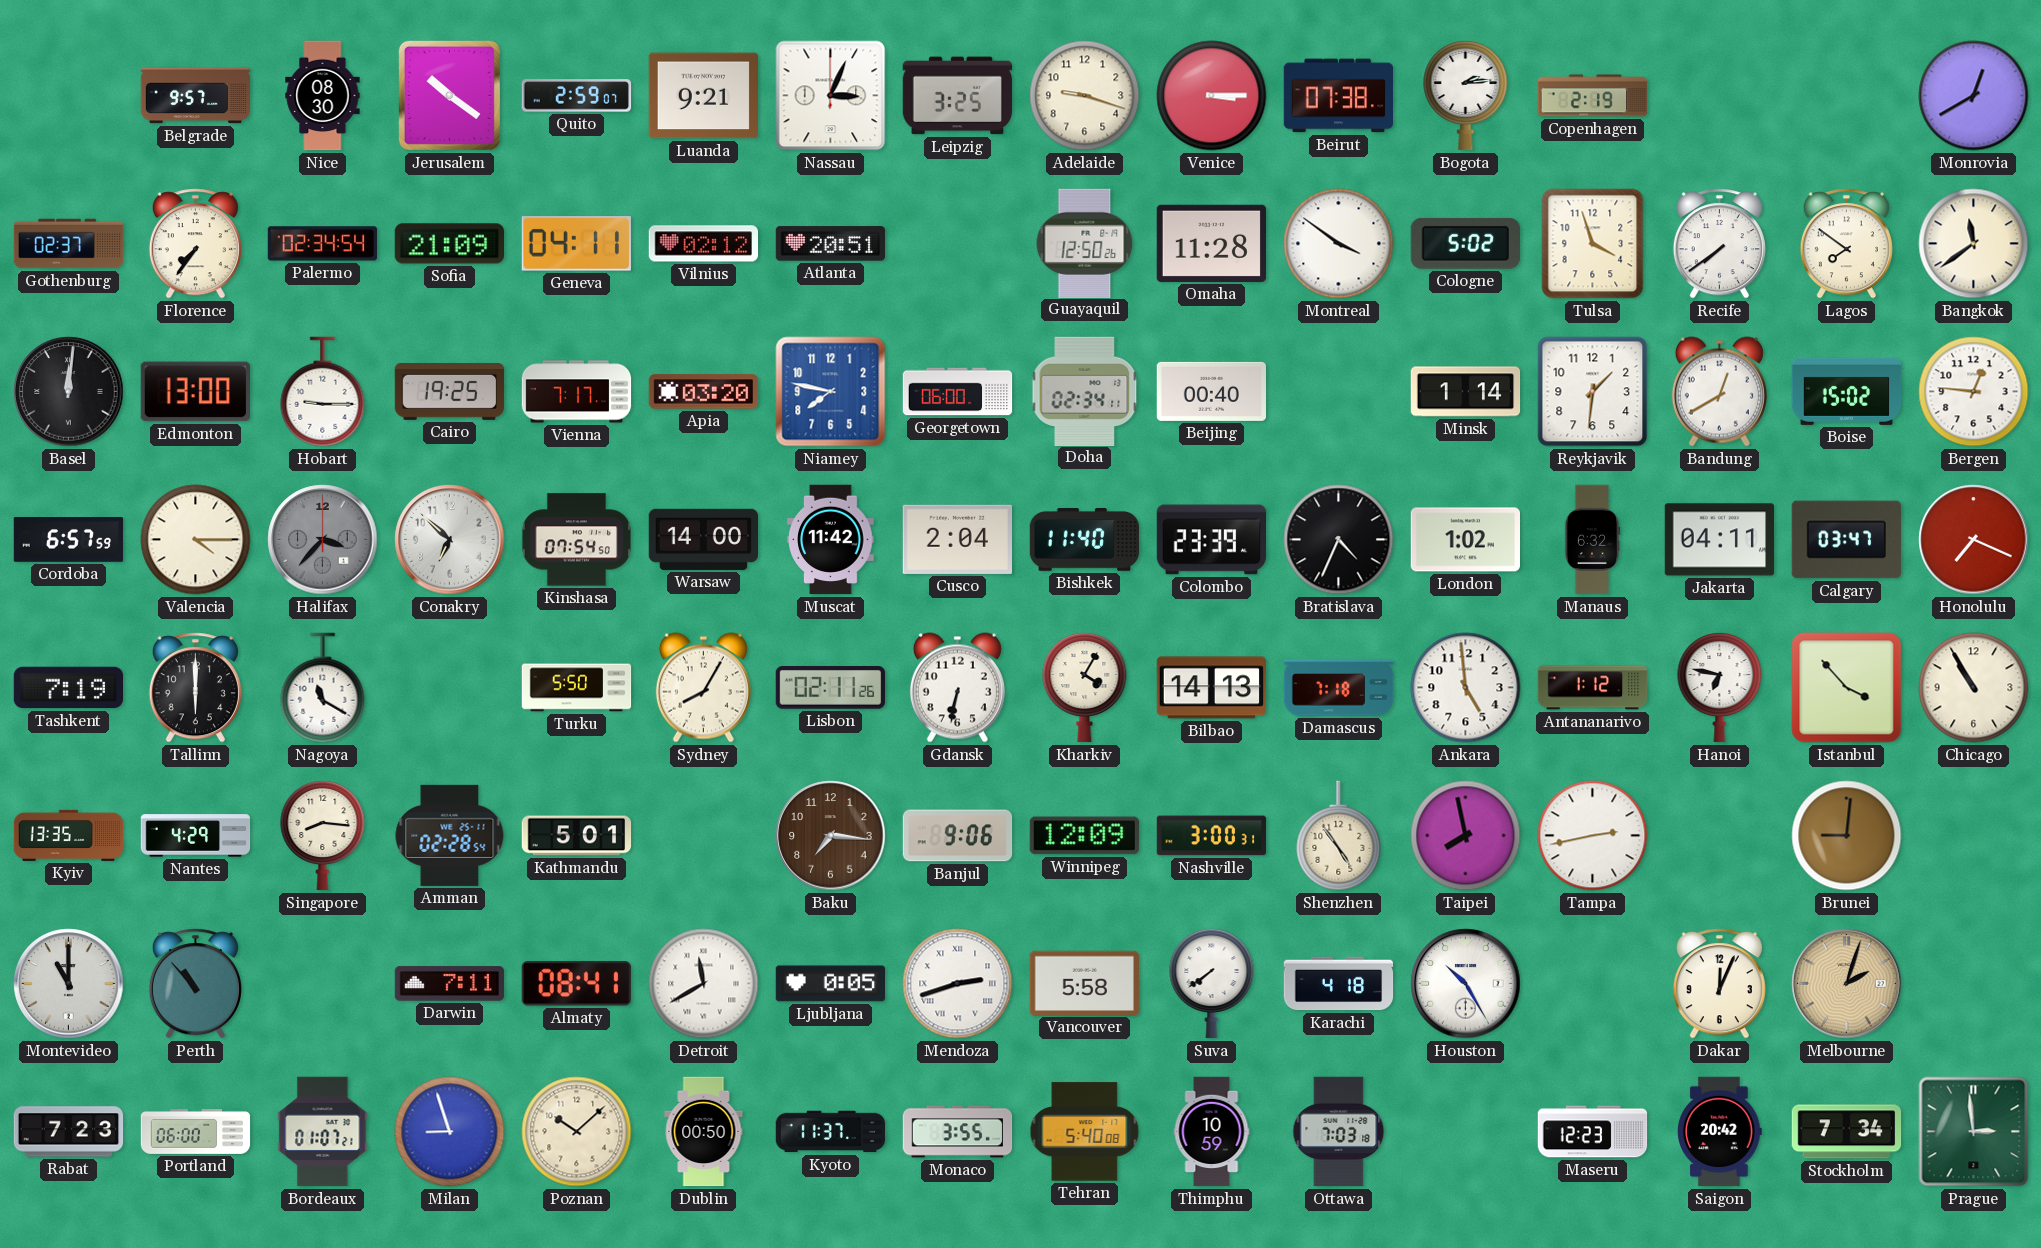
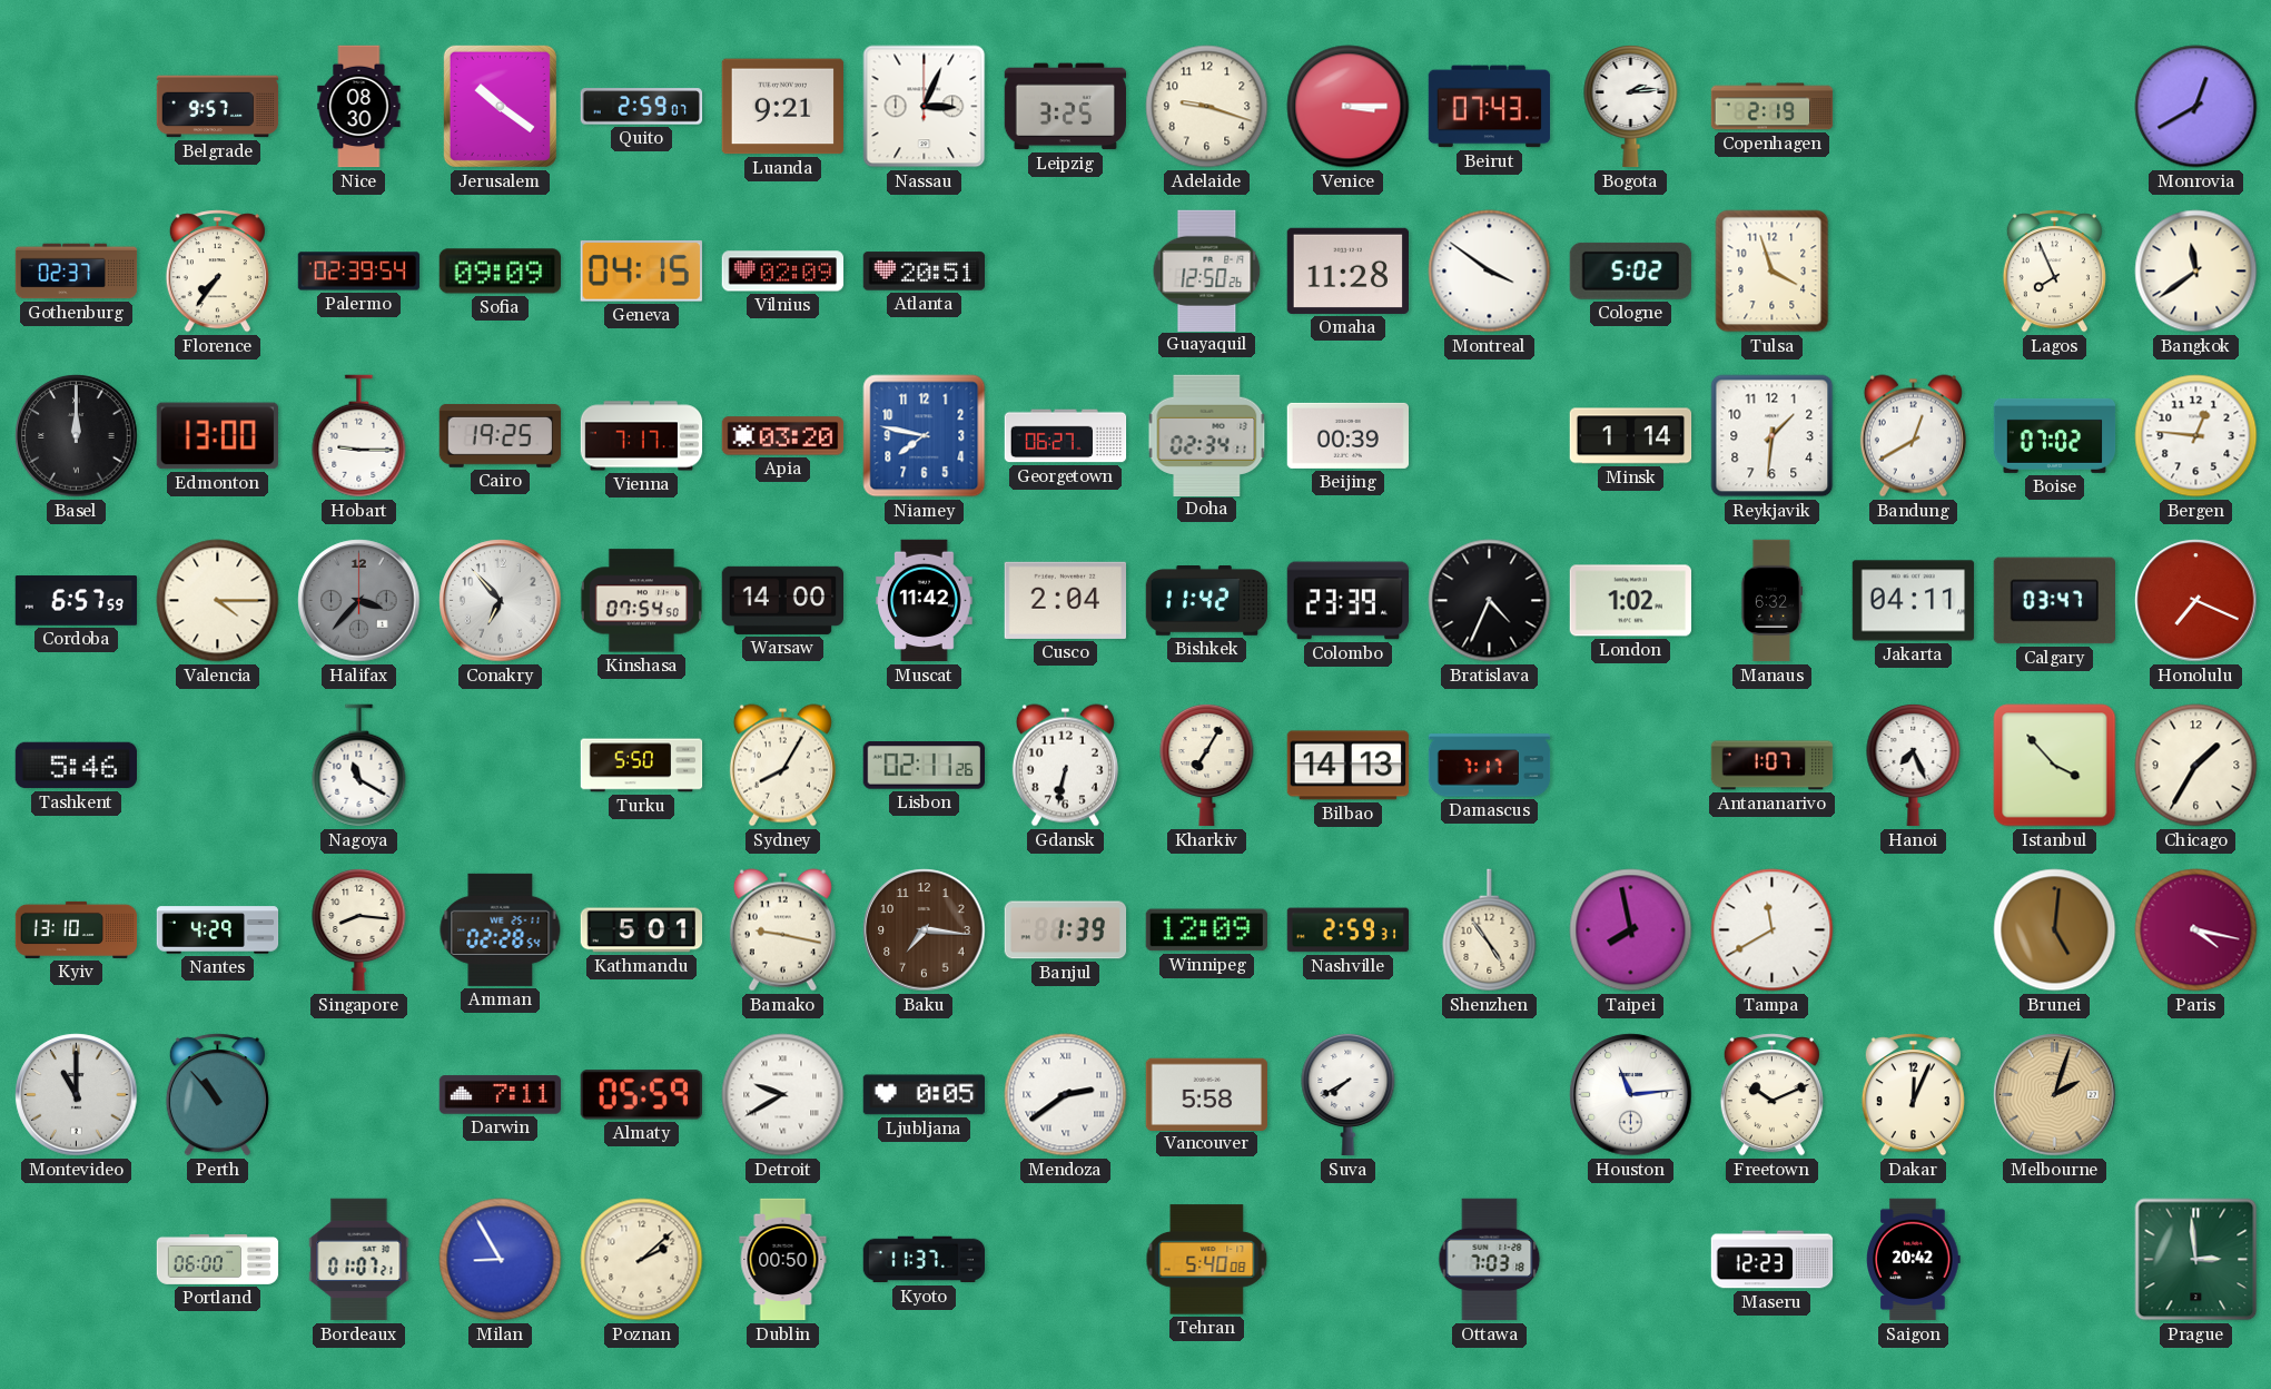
Beirut: 07:38 -> 07:43
Palermo: 02:34 -> 02:39
Sofia: 21:09 -> 09:09
Geneva: 04:11 -> 04:15
Vilnius: 02:12 -> 02:09
Recife: 7:39 -> none
Lagos: 7:51 -> 7:56
Basel: 12:01 -> 12:00
Georgetown: 06:00 -> 06:27
Beijing: 00:40 -> 00:39
Boise: 15:02 -> 07:02
Conakry: 6:52 -> 6:53
Bishkek: 11:40 -> 11:42
Tashkent: 7:19 -> 5:46
Tallinn: 6:00 -> none
Kharkiv: 4:05 -> 7:05
Damascus: 7:18 -> 7:17
Ankara: 4:59 -> none
Antananarivo: 1:12 -> 1:07
Hanoi: 6:47 -> 7:26
Chicago: 10:55 -> 1:35
Kyiv: 13:35 -> 13:10
Bamako: none -> 9:17
Banjul: 9:06 -> 1:39
Nashville: 3:00 -> 2:59
Tampa: 2:43 -> 11:40
Brunei: 9:01 -> 5:01
Paris: none -> 4:17
Almaty: 08:41 -> 05:59
Detroit: 11:40 -> 9:40
Mendoza: 2:42 -> 2:39
Suva: 7:39 -> 7:40
Karachi: 4:18 -> none
Houston: 10:25 -> 11:14
Freetown: none -> 10:11
Rabat: 7:23 -> none
Milan: 8:57 -> 8:55
Poznan: 10:08 -> 2:08
Monaco: 3:55 -> none
Thimphu: 10:59 -> none
Stockholm: 7:34 -> none
